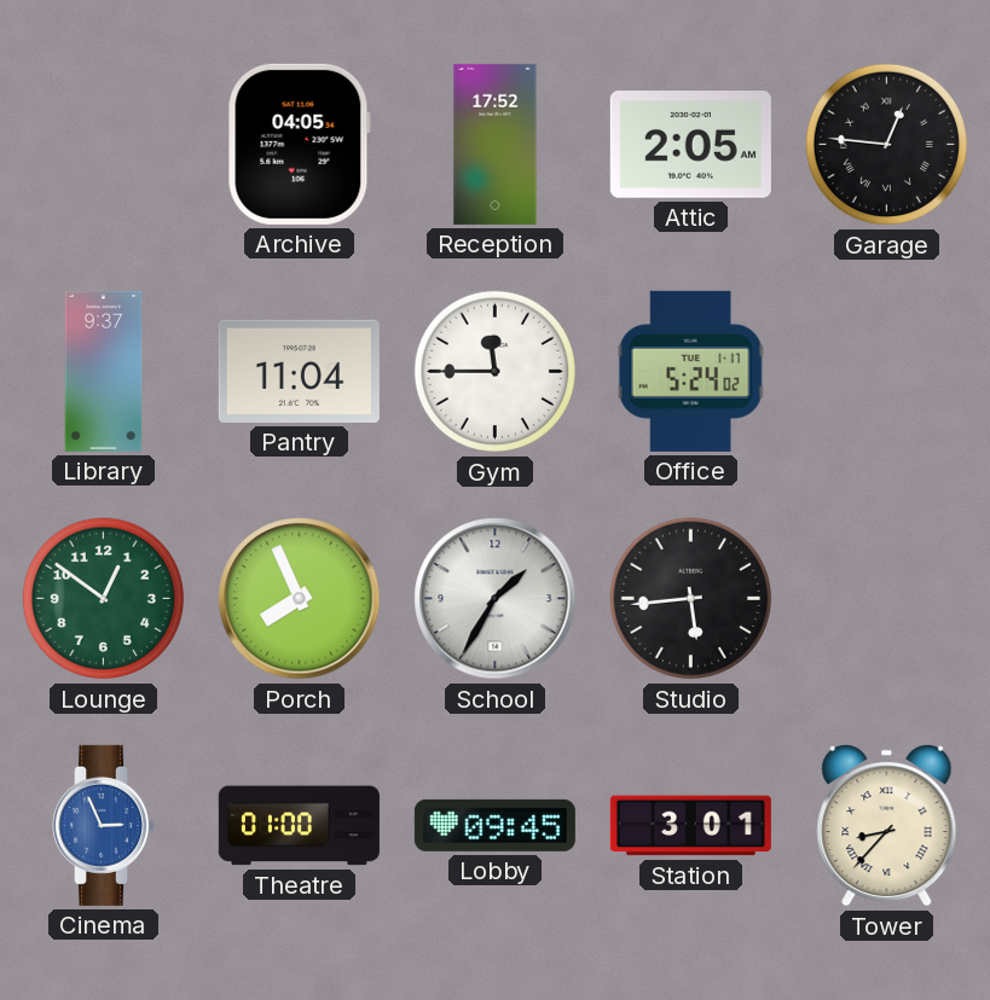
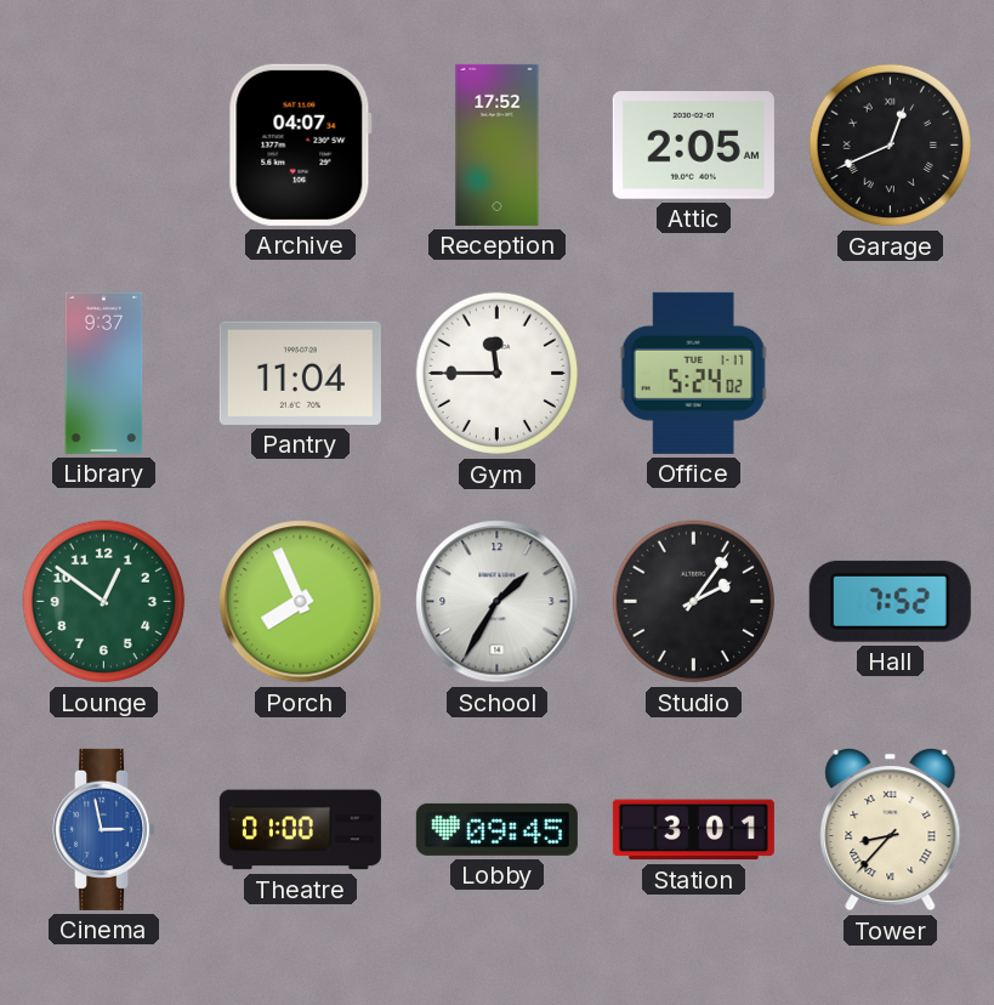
Archive: 04:05 -> 04:07
Garage: 12:46 -> 12:41
Studio: 5:44 -> 2:06
Hall: none -> 7:52
Cinema: 2:56 -> 2:58
